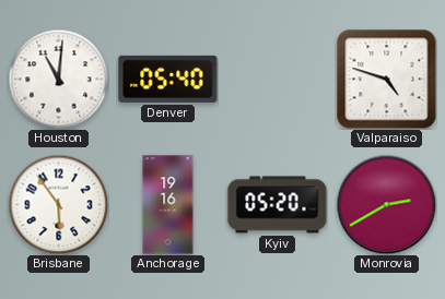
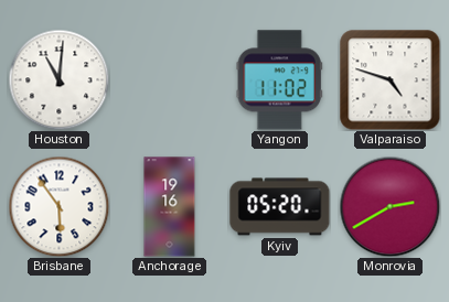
Denver: 05:40 -> none
Yangon: none -> 11:02
